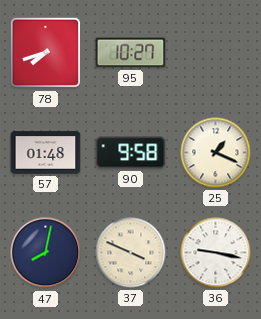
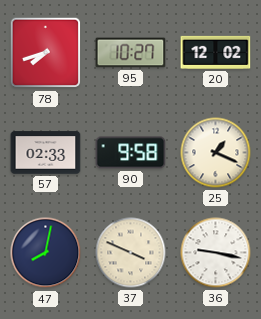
20: none -> 12:02
57: 01:48 -> 02:33
